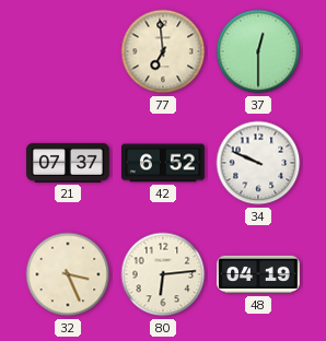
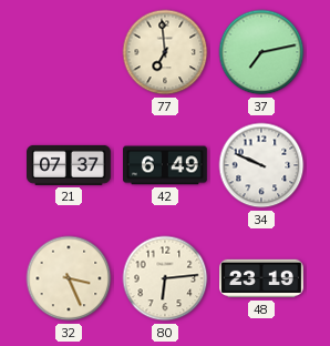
37: 12:30 -> 7:13
42: 6:52 -> 6:49
48: 04:19 -> 23:19
